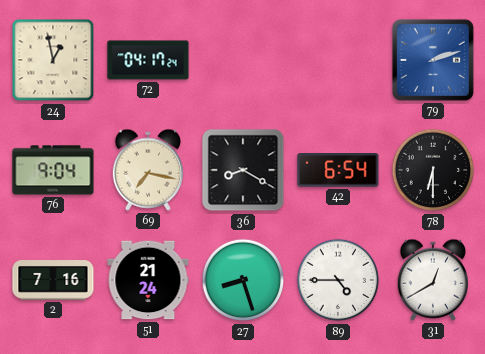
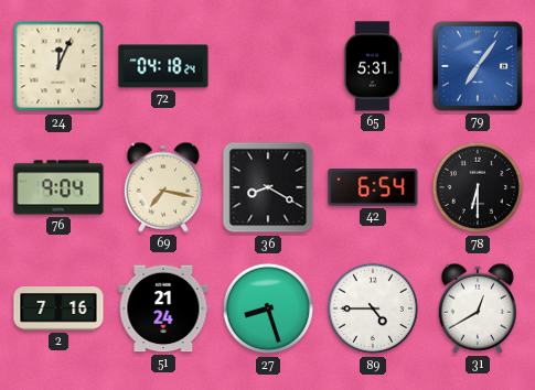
24: 12:58 -> 12:04
72: 04:17 -> 04:18
65: none -> 5:31
79: 2:12 -> 7:06
